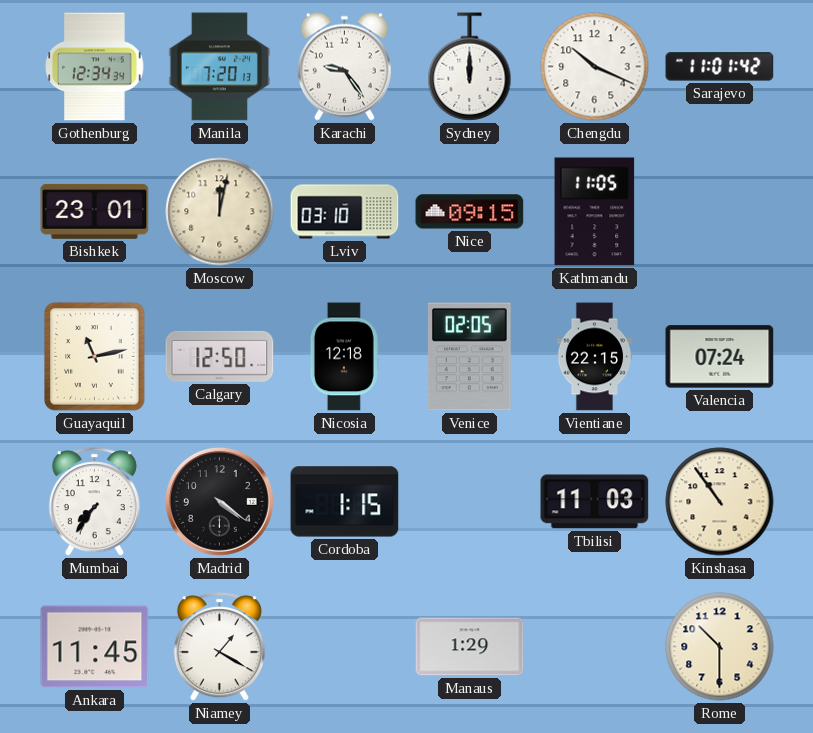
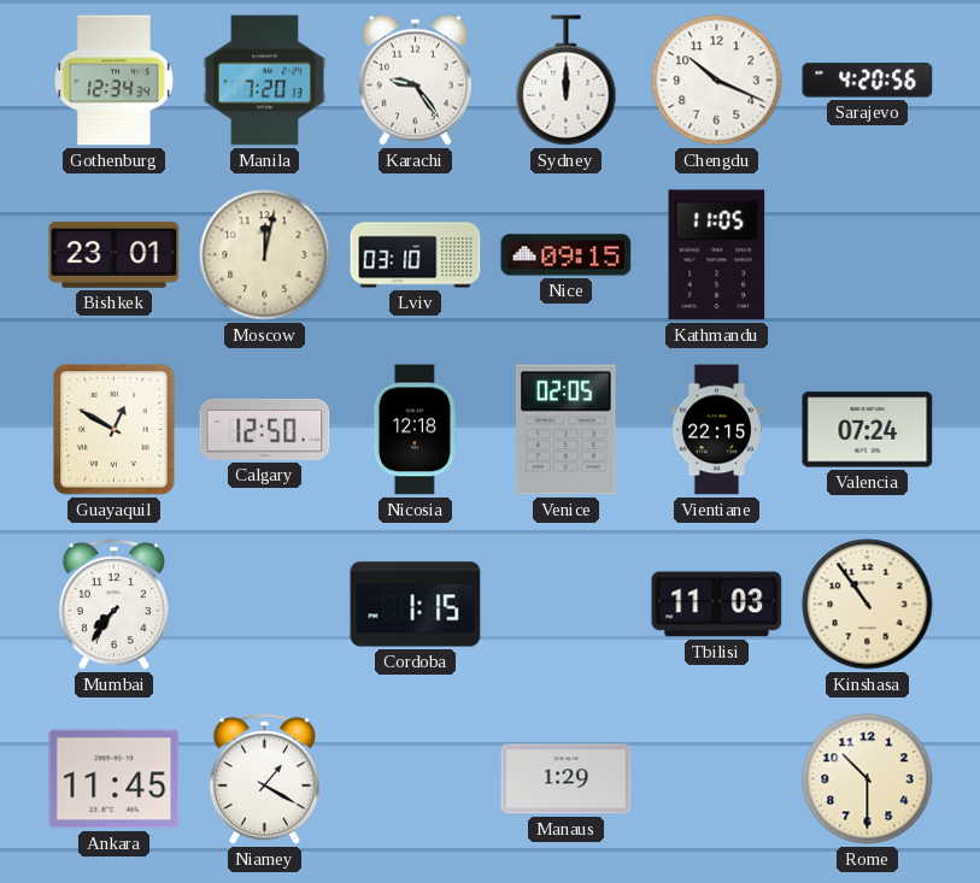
Sarajevo: 11:01 -> 4:20
Guayaquil: 11:13 -> 12:50
Madrid: 4:21 -> none
